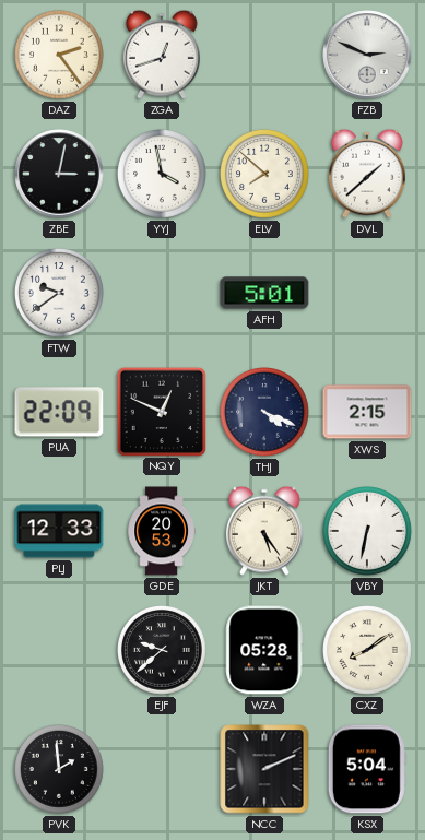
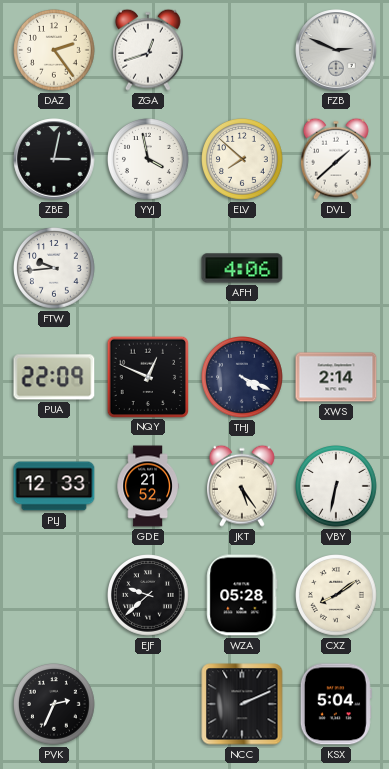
FTW: 9:39 -> 9:44
AFH: 5:01 -> 4:06
XWS: 2:15 -> 2:14
GDE: 20:53 -> 21:52
PVK: 1:59 -> 2:34
